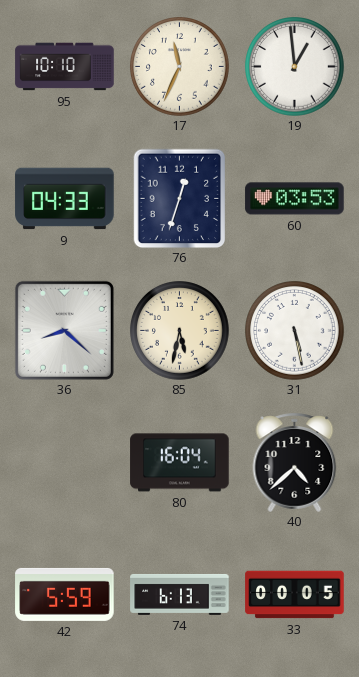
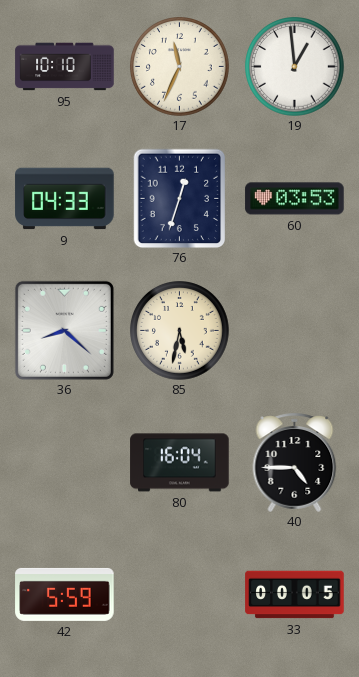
31: 5:28 -> none
40: 4:38 -> 4:45
74: 6:13 -> none
